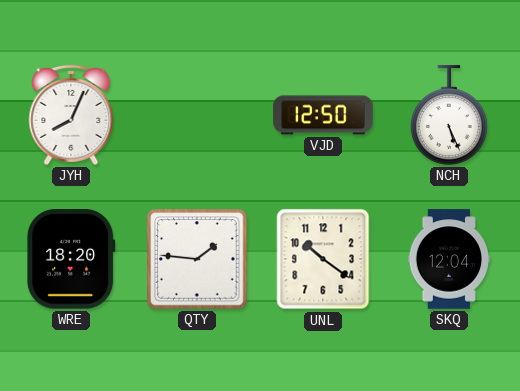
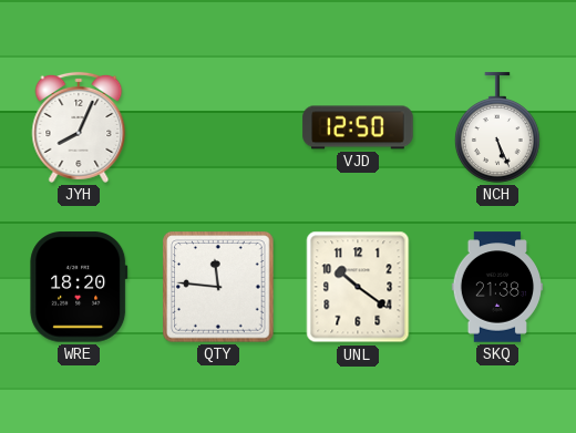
QTY: 1:46 -> 11:46
SKQ: 12:04 -> 21:38
